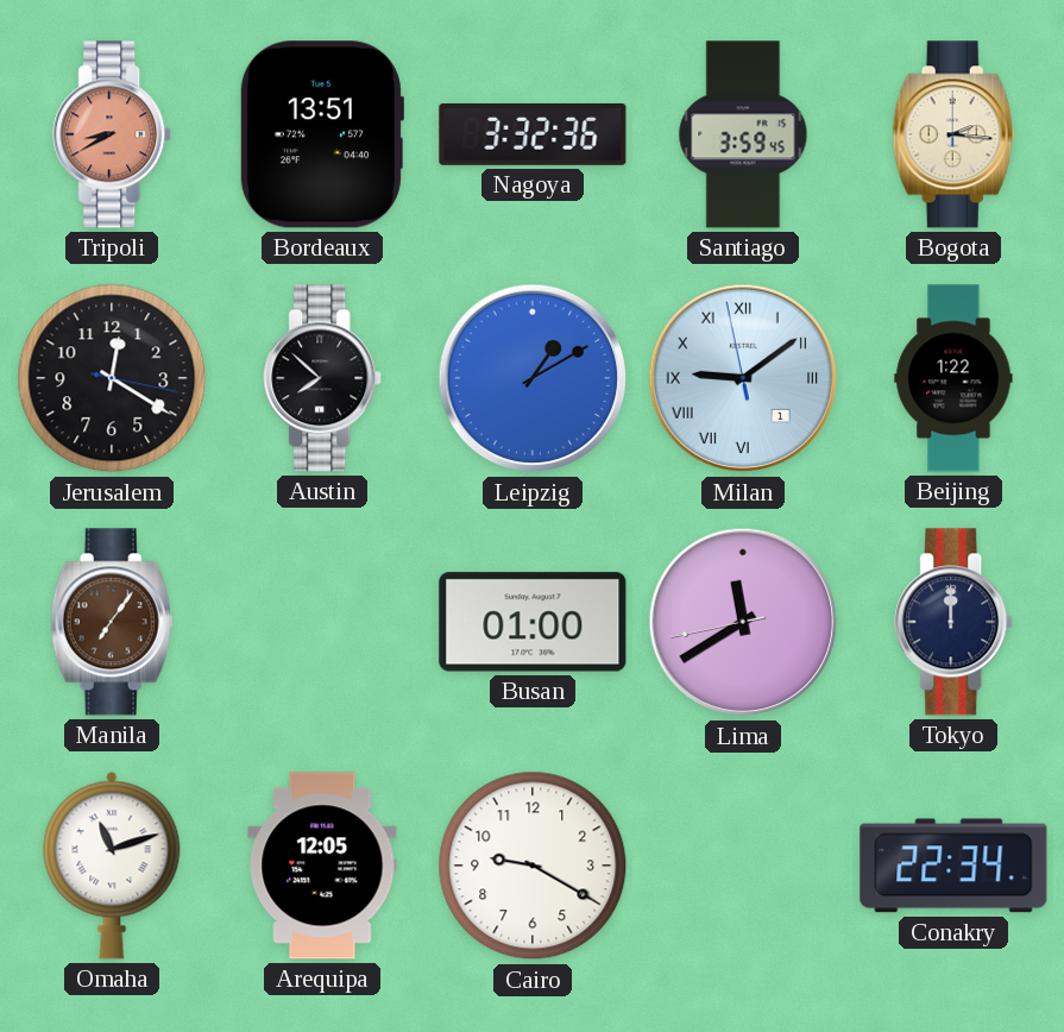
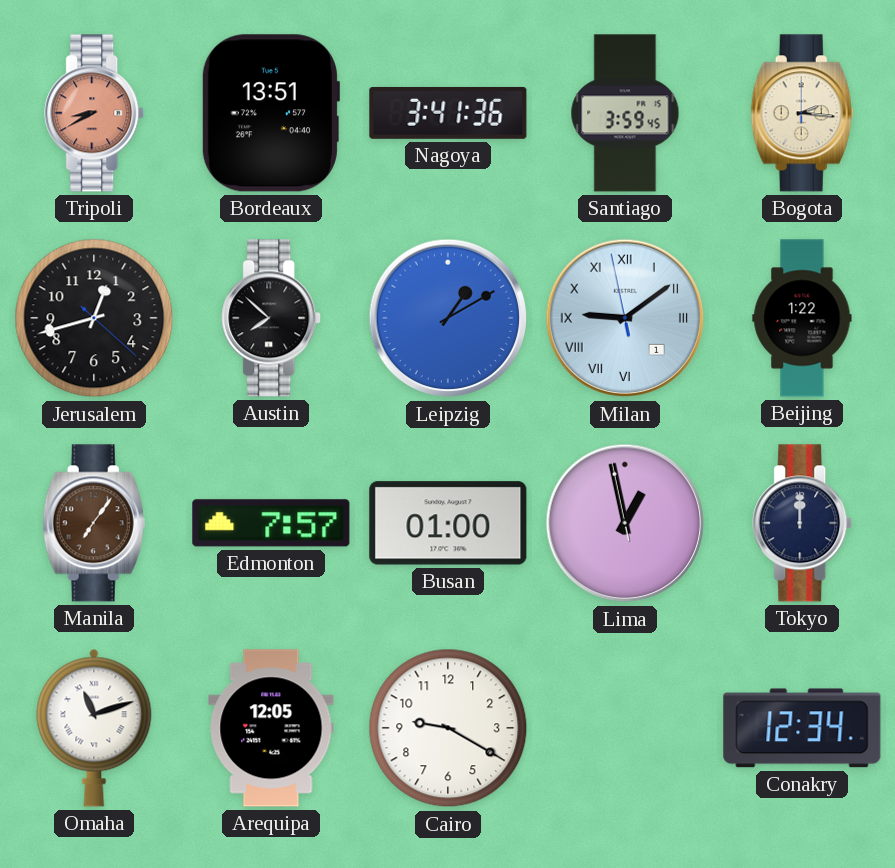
Nagoya: 3:32 -> 3:41
Jerusalem: 12:20 -> 12:42
Edmonton: none -> 7:57
Lima: 11:39 -> 12:57
Conakry: 22:34 -> 12:34
